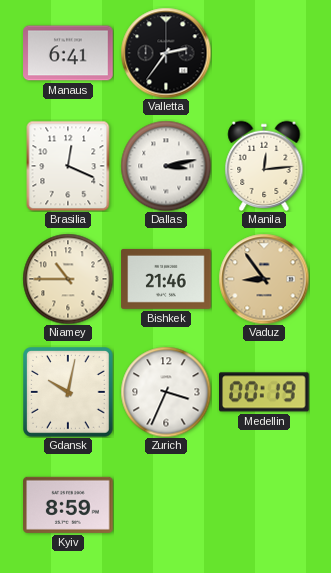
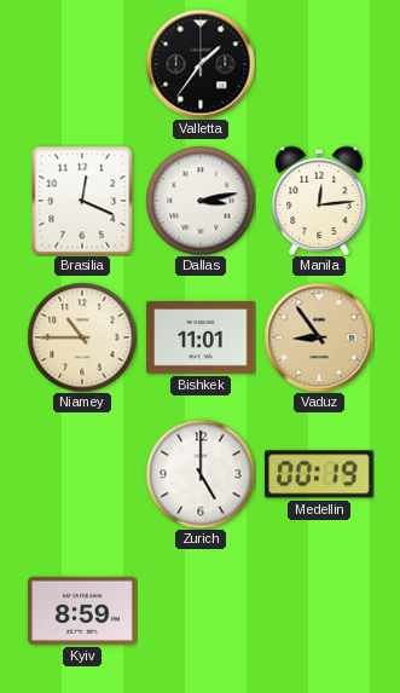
Manaus: 6:41 -> none
Valletta: 2:36 -> 1:36
Bishkek: 21:46 -> 11:01
Gdansk: 10:02 -> none
Zurich: 3:34 -> 5:00
